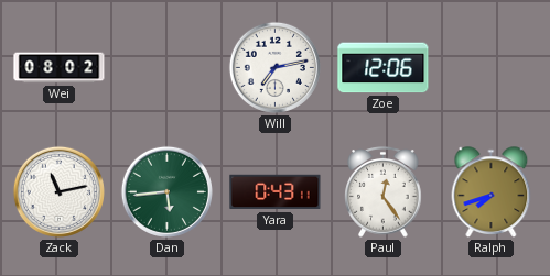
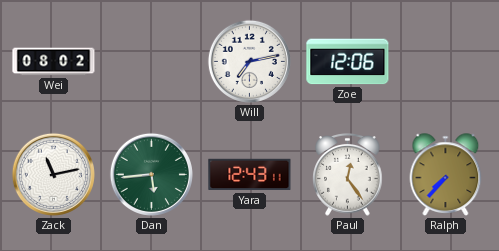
Yara: 0:43 -> 12:43
Ralph: 7:42 -> 7:37
